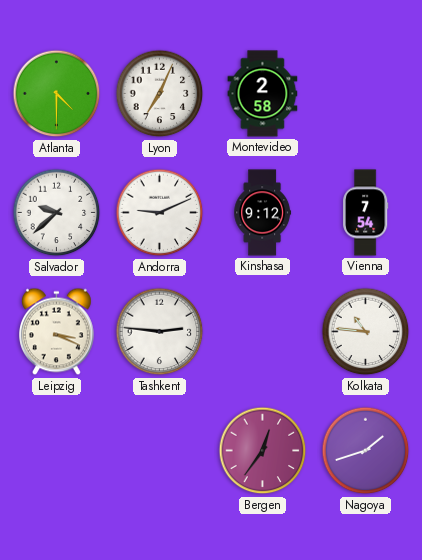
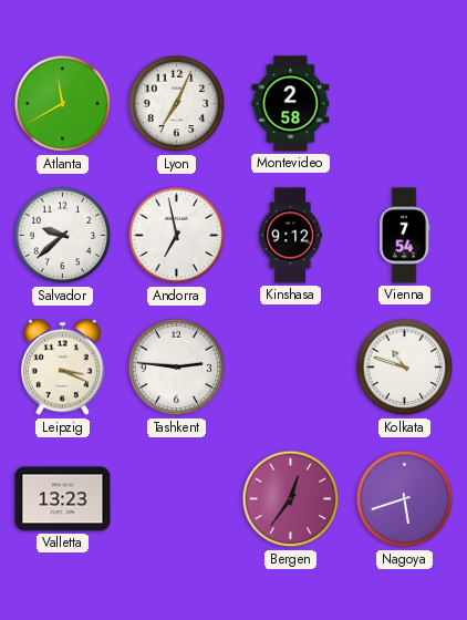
Atlanta: 4:30 -> 11:40
Andorra: 9:11 -> 6:58
Kolkata: 10:46 -> 10:48
Valletta: none -> 13:23
Nagoya: 1:42 -> 5:42
